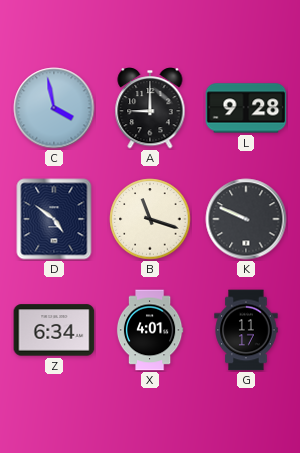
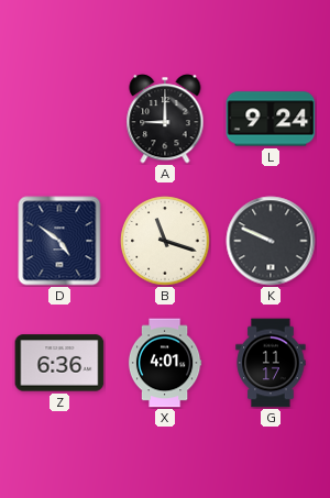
C: 3:58 -> none
L: 9:28 -> 9:24
Z: 6:34 -> 6:36
